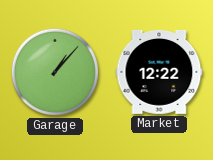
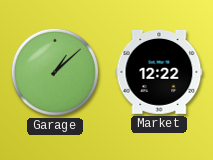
Garage: 1:07 -> 1:08
